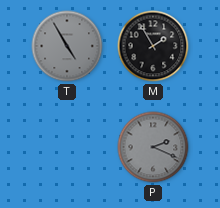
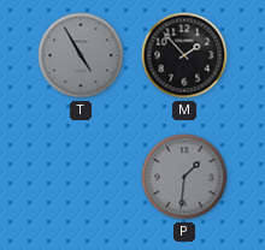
M: 1:55 -> 1:53
P: 2:19 -> 1:31
